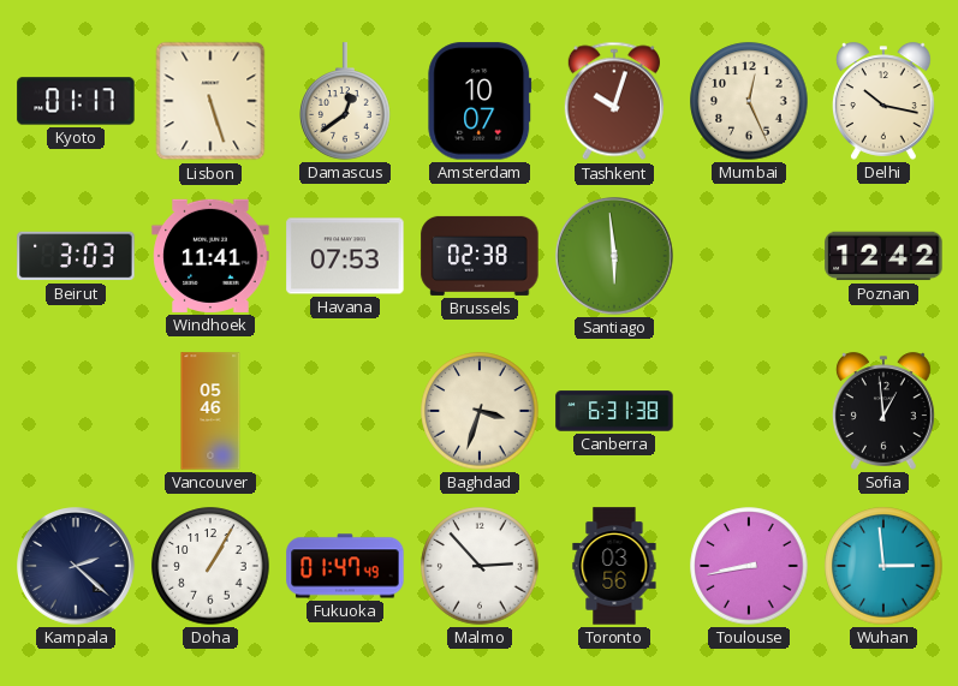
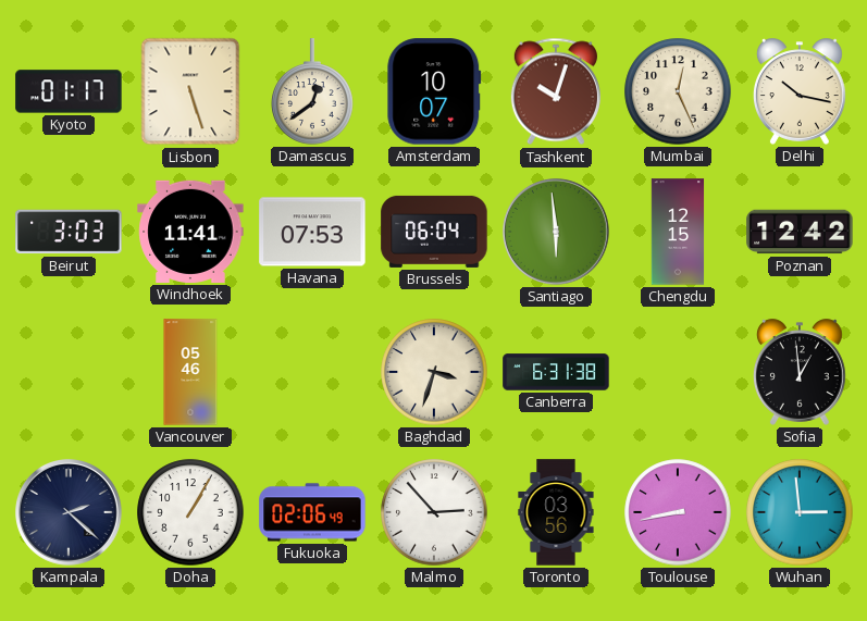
Brussels: 02:38 -> 06:04
Chengdu: none -> 12:15
Fukuoka: 01:47 -> 02:06
